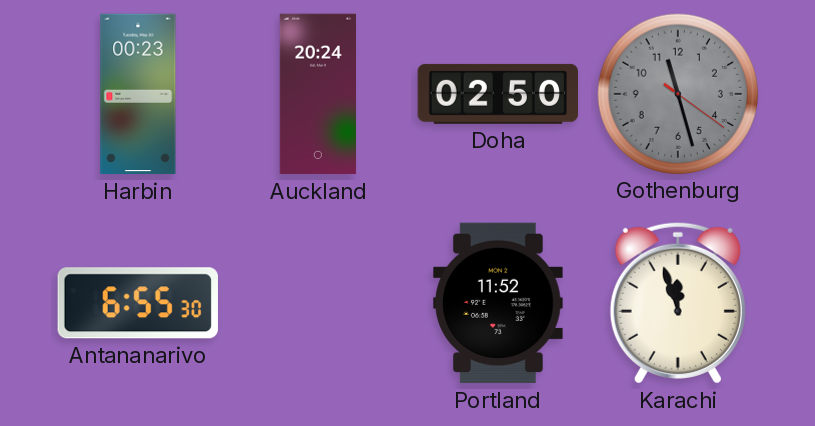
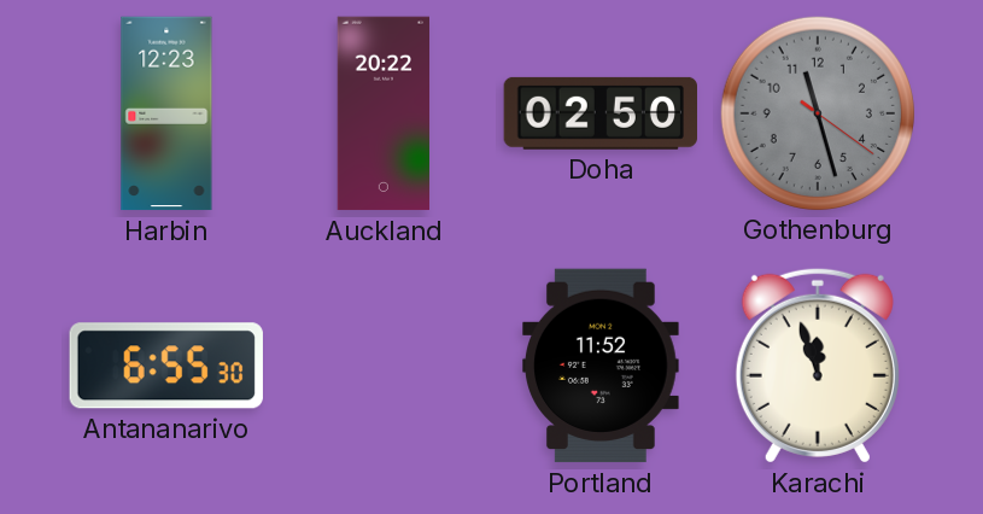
Harbin: 00:23 -> 12:23
Auckland: 20:24 -> 20:22
